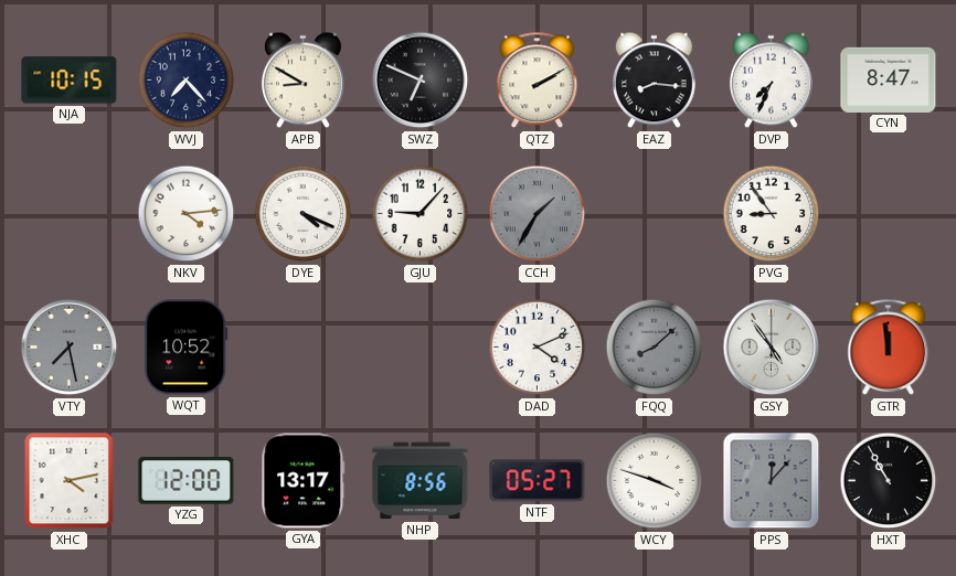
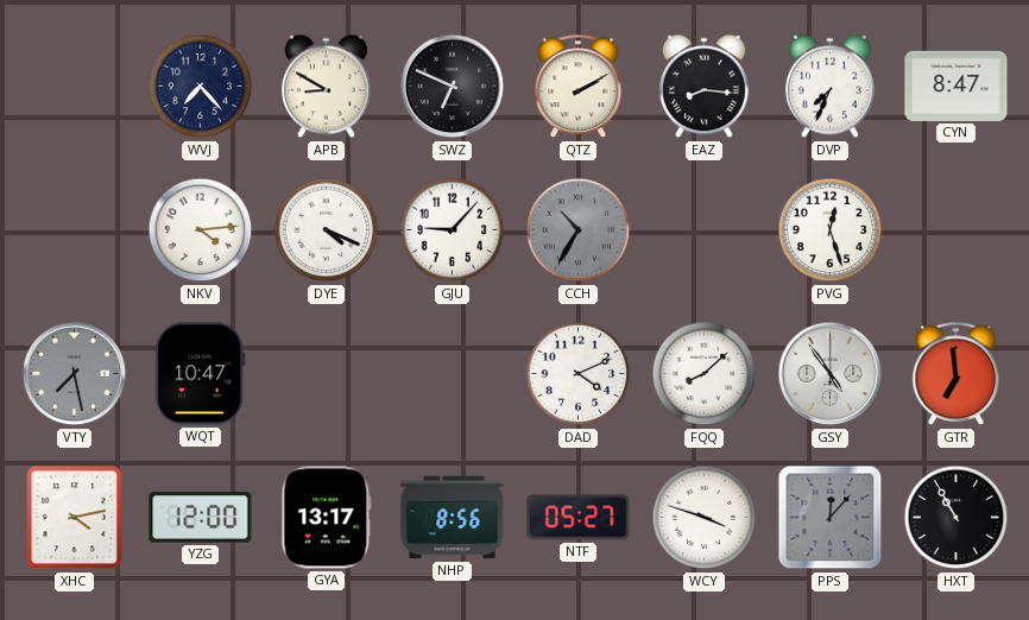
NJA: 10:15 -> none
CCH: 1:35 -> 10:35
PVG: 8:54 -> 12:27
WQT: 10:52 -> 10:47
FQQ dial: grey -> white
GTR: 11:59 -> 6:59
